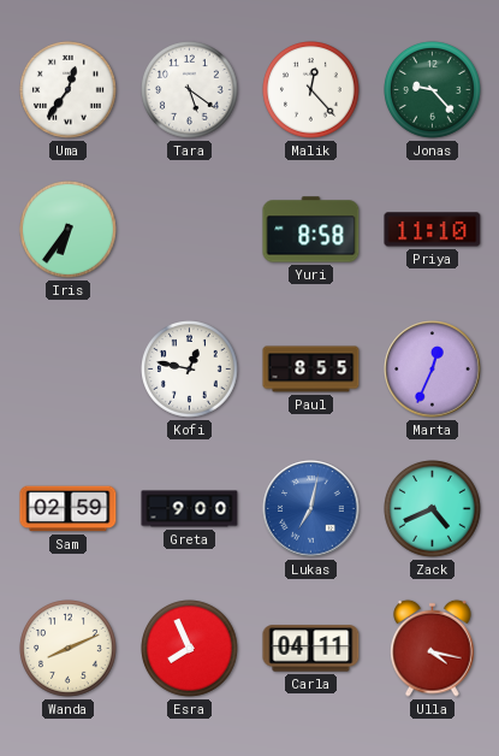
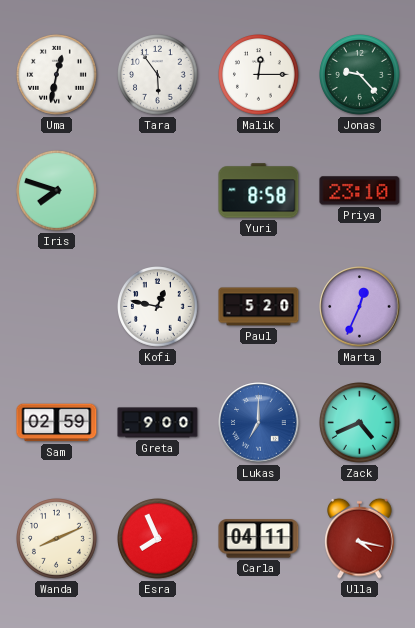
Uma: 12:36 -> 12:32
Tara: 5:21 -> 5:54
Malik: 12:23 -> 12:15
Iris: 6:36 -> 7:48
Priya: 11:10 -> 23:10
Paul: 8:55 -> 5:20
Lukas: 7:02 -> 7:00
